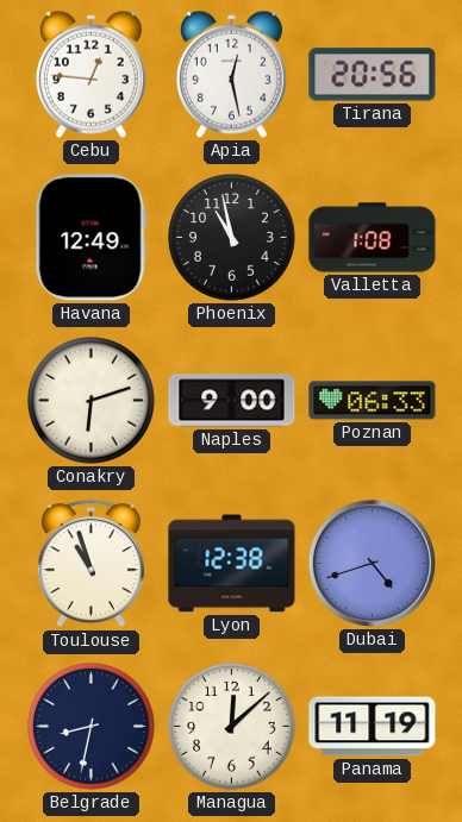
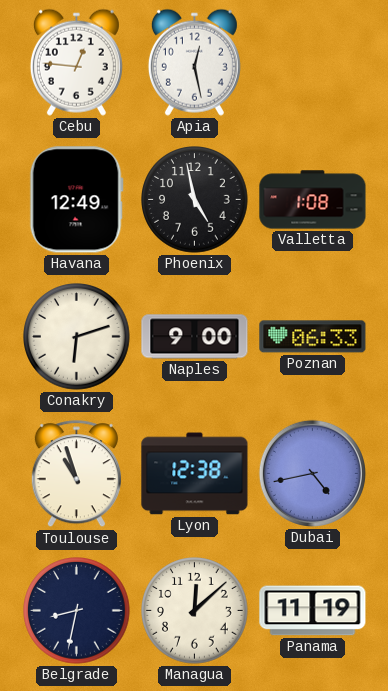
Tirana: 20:56 -> none
Phoenix: 10:58 -> 4:58
Dubai: 4:42 -> 4:43
